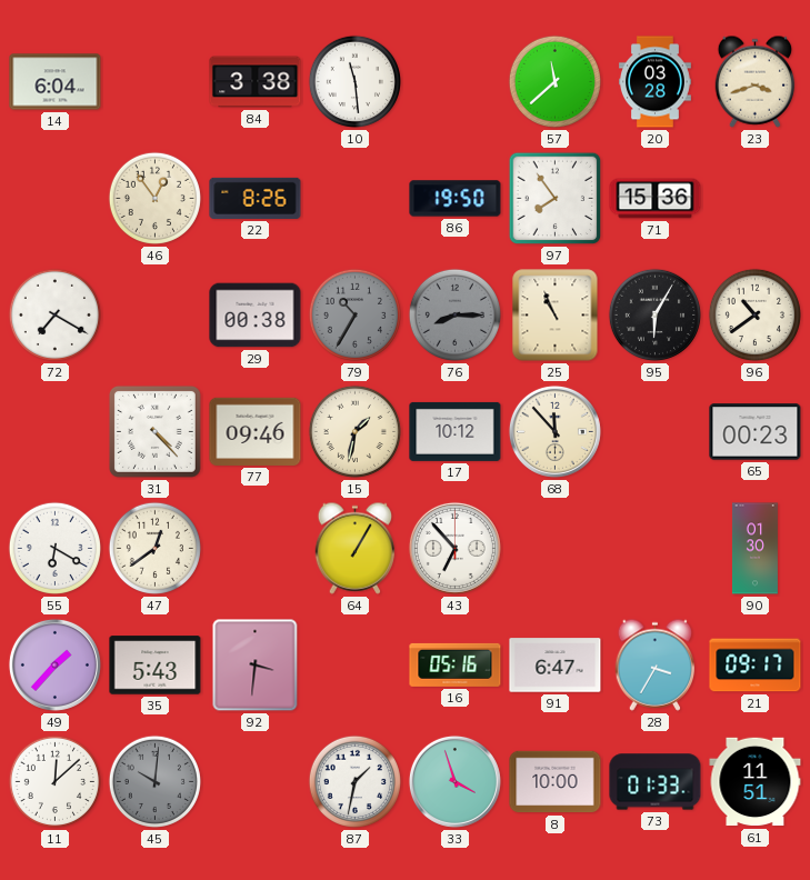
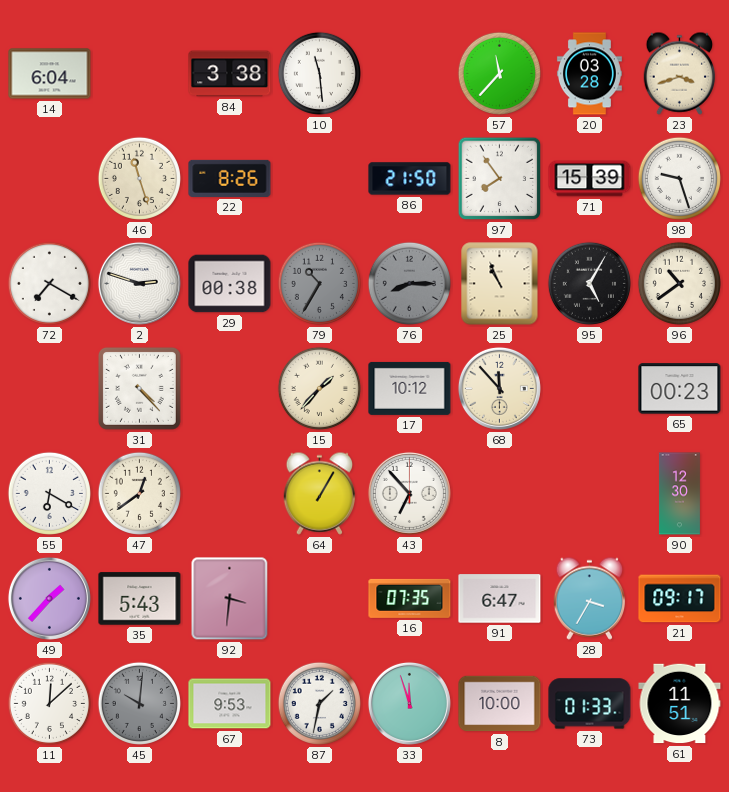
57: 11:38 -> 11:37
46: 12:54 -> 11:27
86: 19:50 -> 21:50
71: 15:36 -> 15:39
98: none -> 9:27
2: none -> 2:48
95: 6:05 -> 5:05
77: 09:46 -> none
15: 1:32 -> 1:37
90: 01:30 -> 12:30
16: 05:16 -> 07:35
67: none -> 9:53
33: 3:57 -> 11:57
